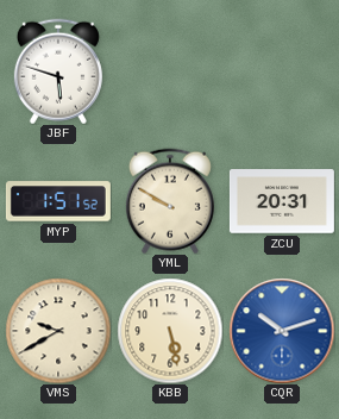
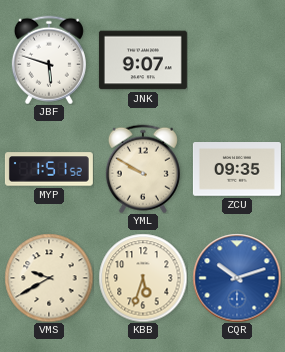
JNK: none -> 9:07
ZCU: 20:31 -> 09:35
KBB: 5:28 -> 5:33
